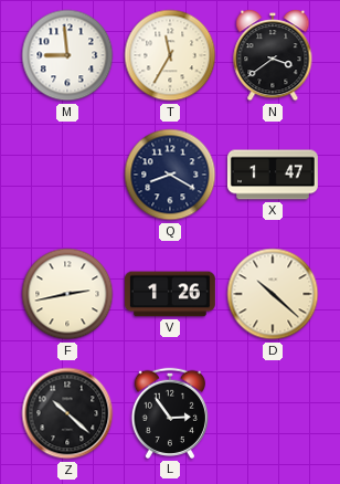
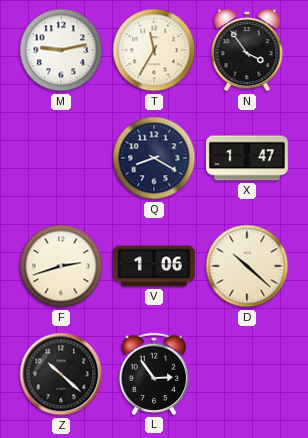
M: 8:59 -> 9:13
N: 3:39 -> 3:54
F: 2:43 -> 2:42
V: 1:26 -> 1:06
